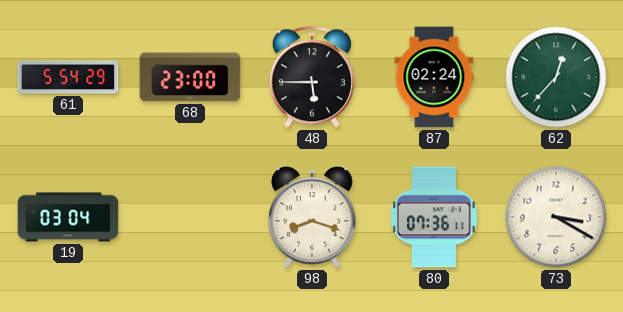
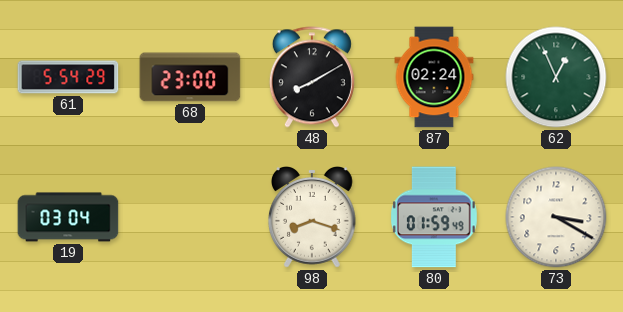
48: 5:45 -> 8:10
62: 12:37 -> 12:56
80: 07:36 -> 01:59
